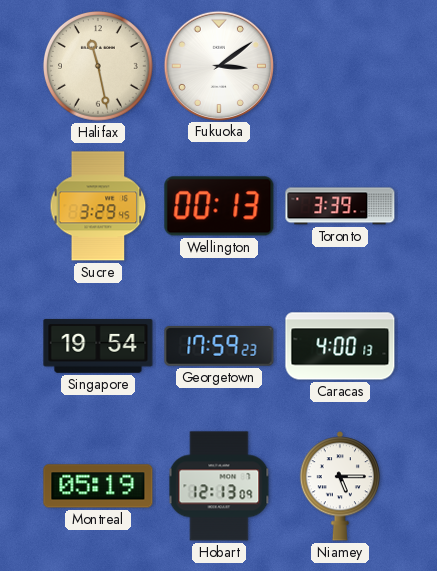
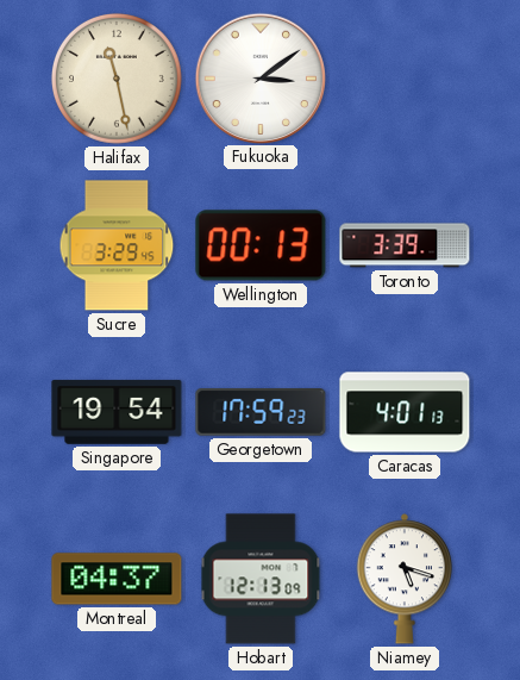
Caracas: 4:00 -> 4:01
Montreal: 05:19 -> 04:37
Niamey: 5:15 -> 5:18
